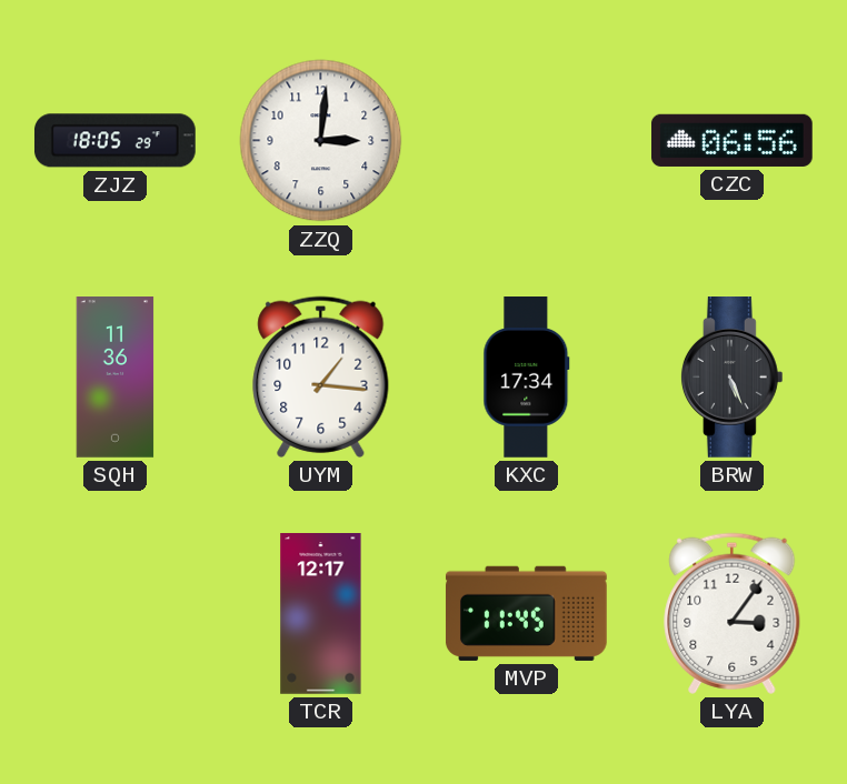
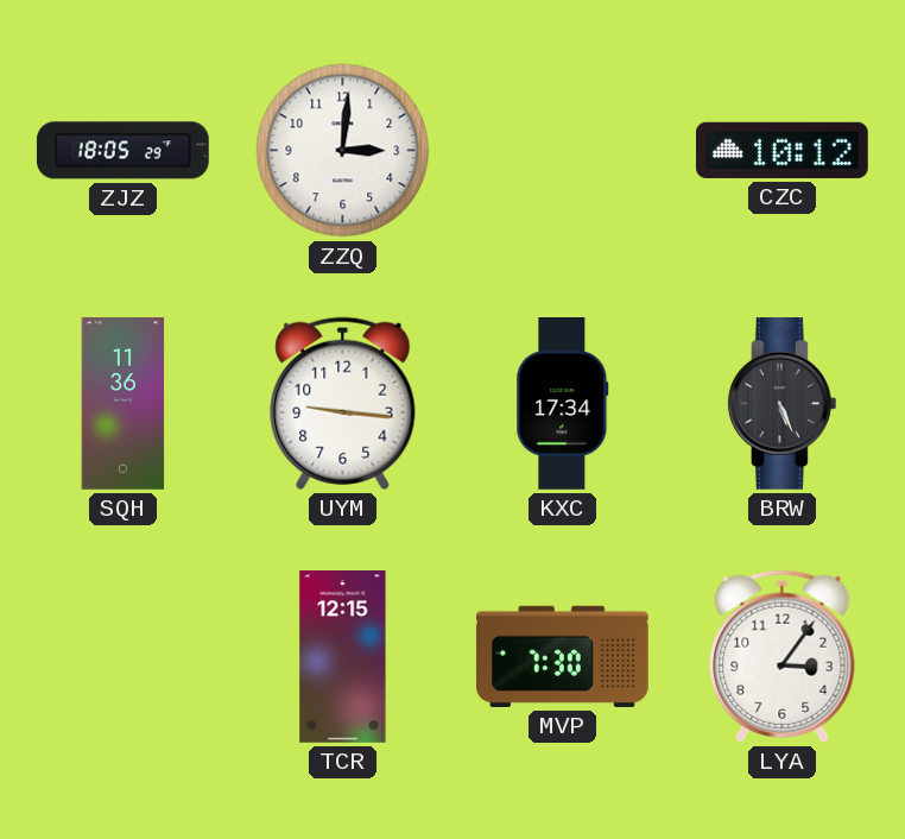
CZC: 06:56 -> 10:12
UYM: 1:16 -> 9:16
TCR: 12:17 -> 12:15
MVP: 11:45 -> 7:30
